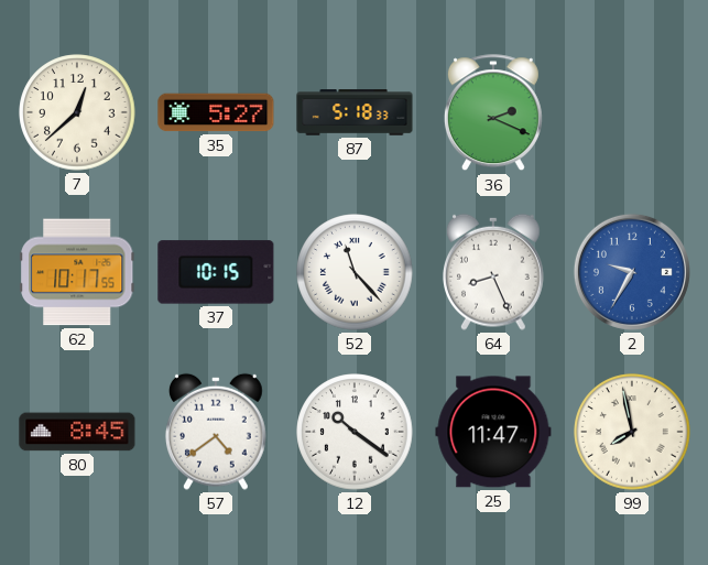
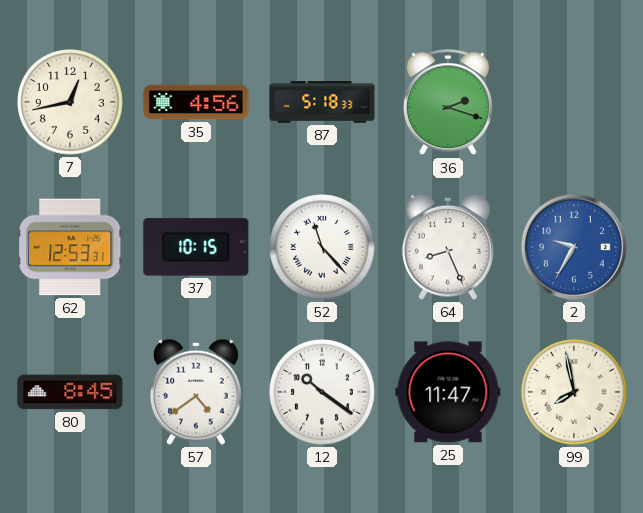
7: 12:38 -> 12:43
35: 5:27 -> 4:56
36: 2:19 -> 2:18
62: 10:17 -> 12:53
